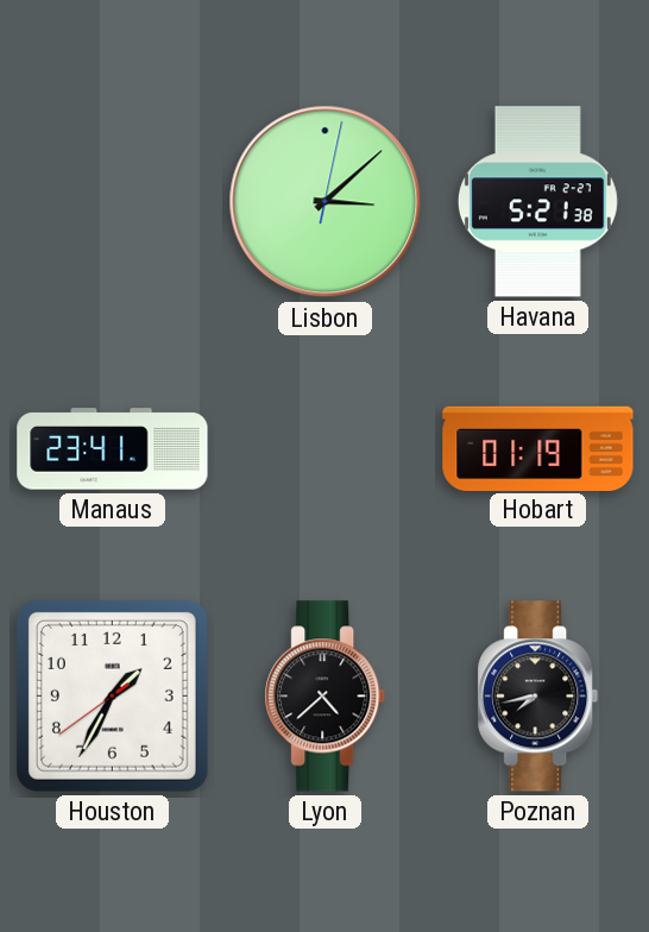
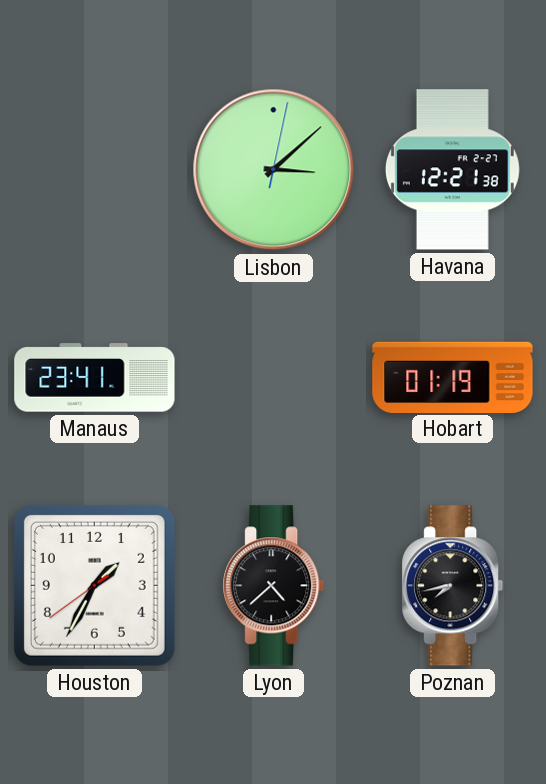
Havana: 5:21 -> 12:21
